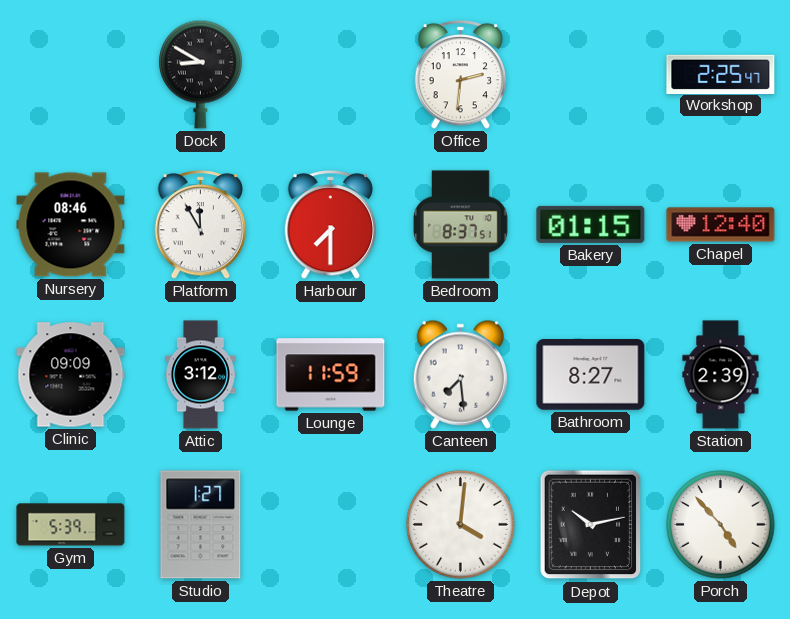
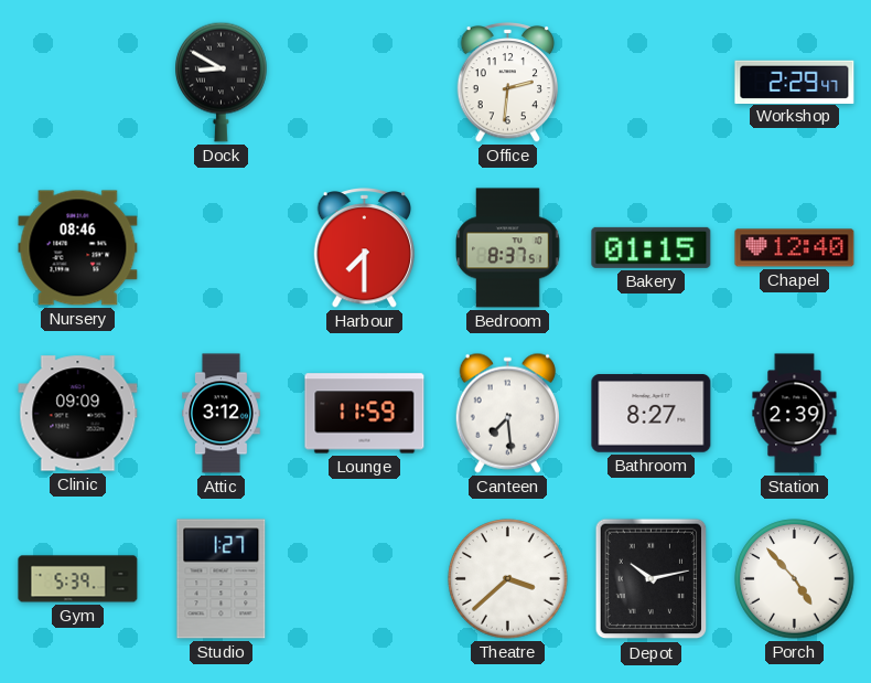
Workshop: 2:25 -> 2:29
Platform: 11:55 -> none
Theatre: 4:01 -> 3:38
